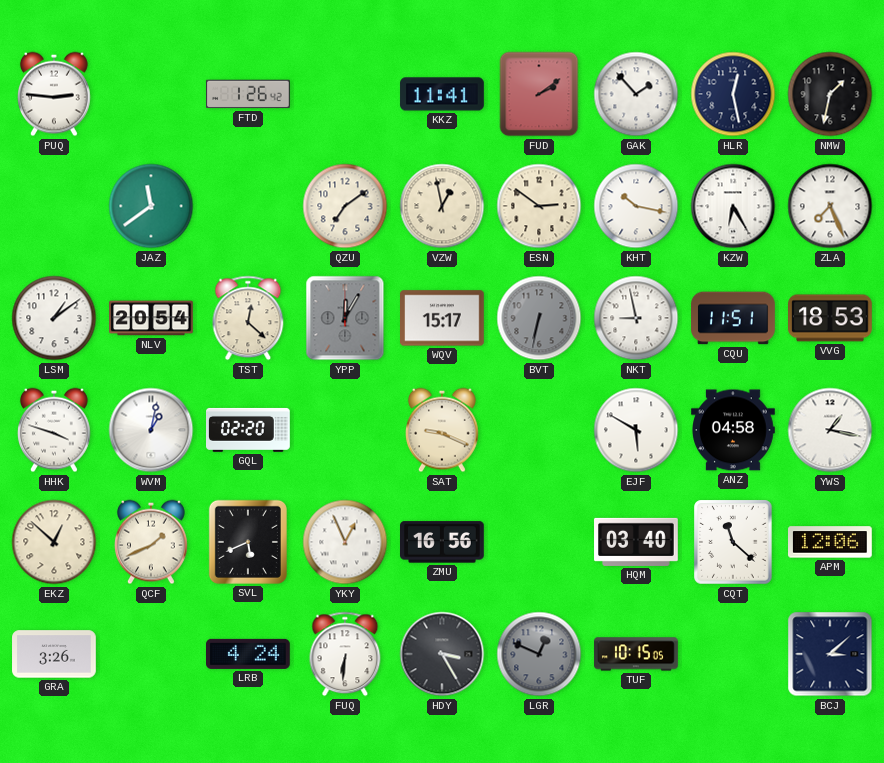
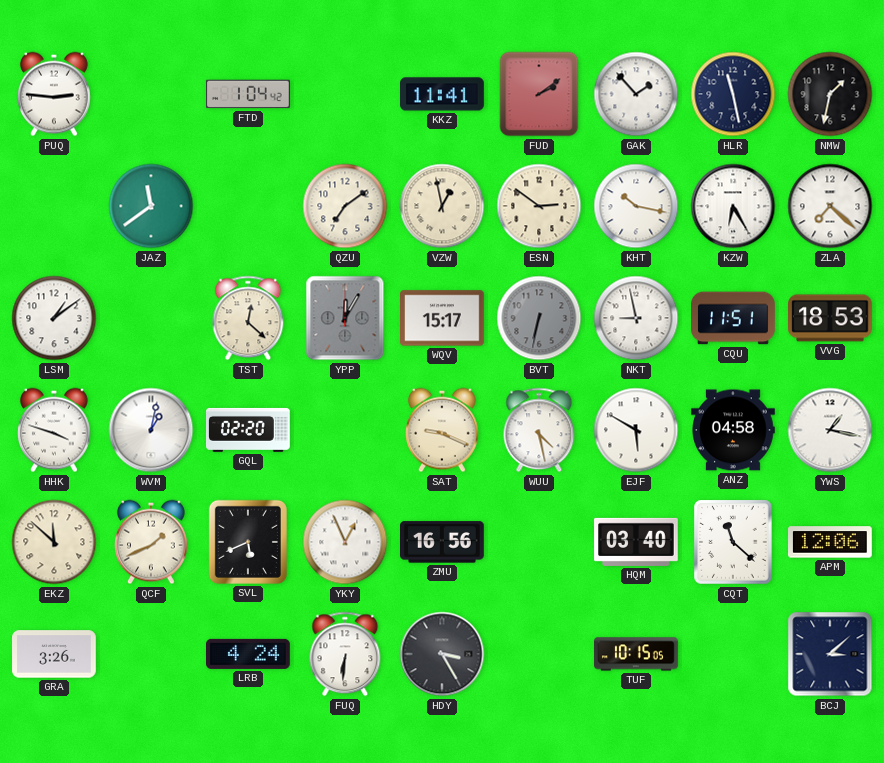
FTD: 1:26 -> 1:04
HLR: 12:28 -> 11:28
ZLA: 7:26 -> 7:22
NLV: 20:54 -> none
WUU: none -> 4:28
EKZ: 12:52 -> 11:52
LGR: 12:49 -> none
